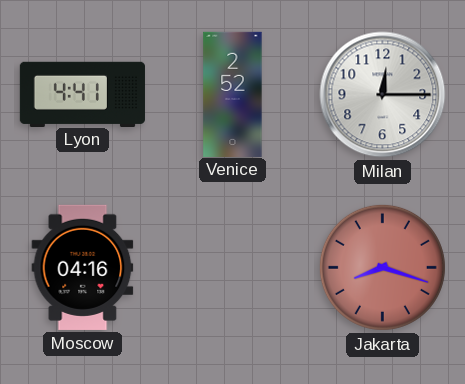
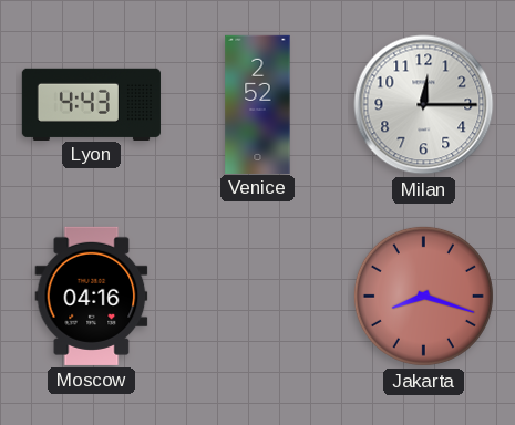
Lyon: 4:41 -> 4:43
